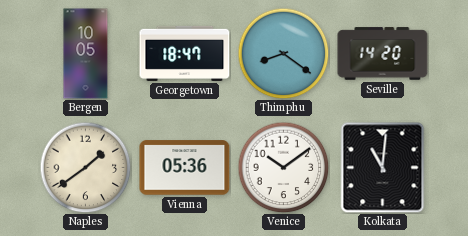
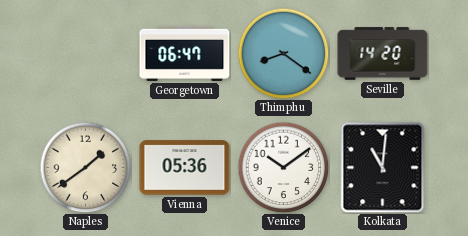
Bergen: 10:05 -> none
Georgetown: 18:47 -> 06:47
